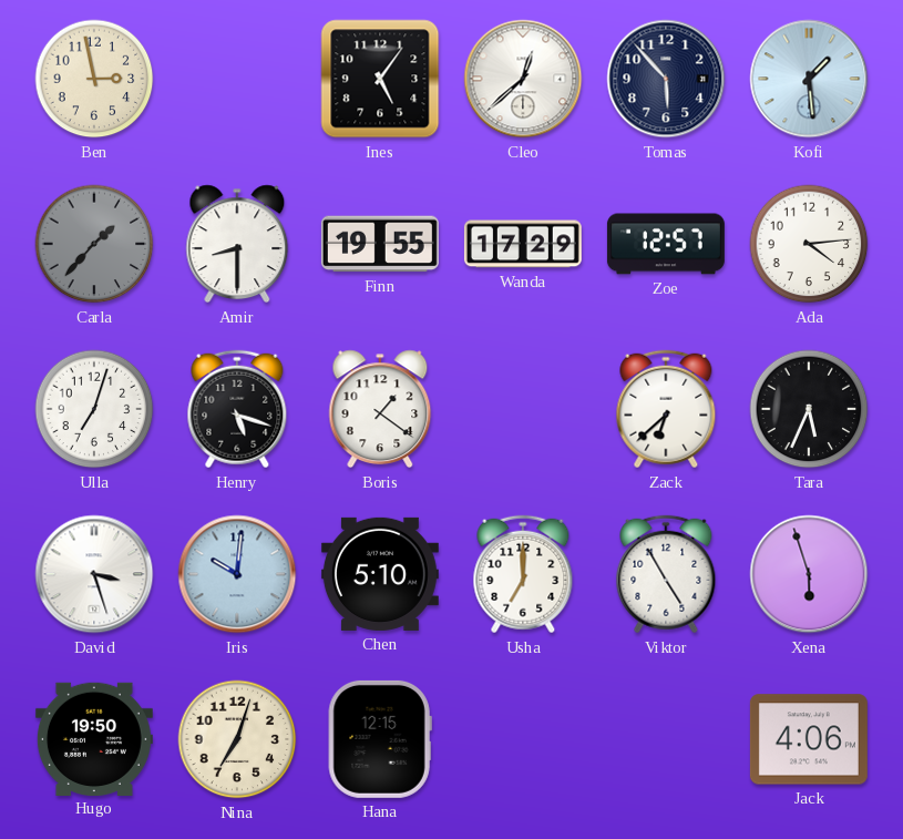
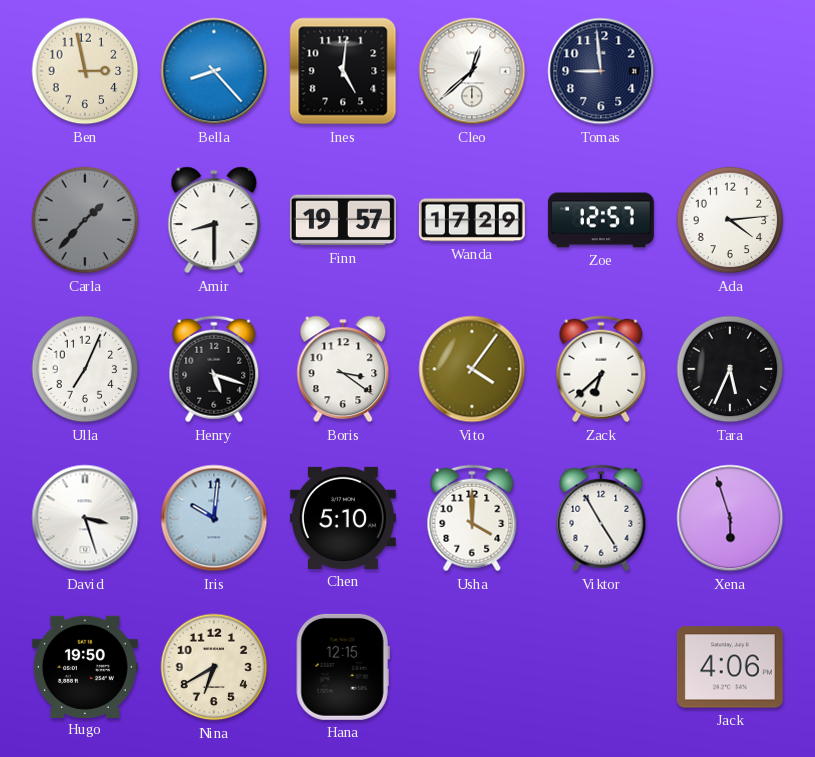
Bella: none -> 8:23
Ines: 5:06 -> 5:01
Tomas: 5:53 -> 8:59
Kofi: 1:29 -> none
Finn: 19:55 -> 19:57
Ulla: 7:03 -> 7:04
Boris: 1:21 -> 3:21
Vito: none -> 4:06
Usha: 7:00 -> 4:00
Nina: 7:03 -> 6:40
